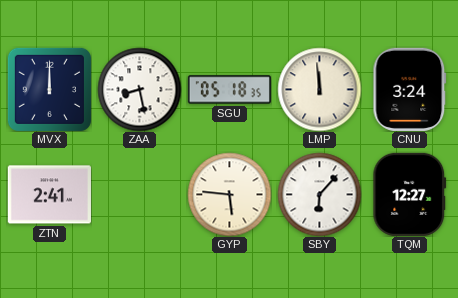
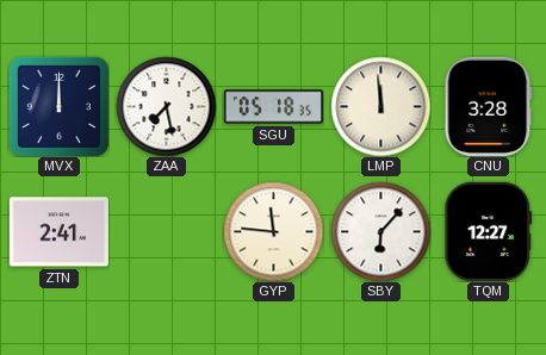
ZAA: 8:28 -> 7:28
CNU: 3:24 -> 3:28
GYP: 5:46 -> 11:46
